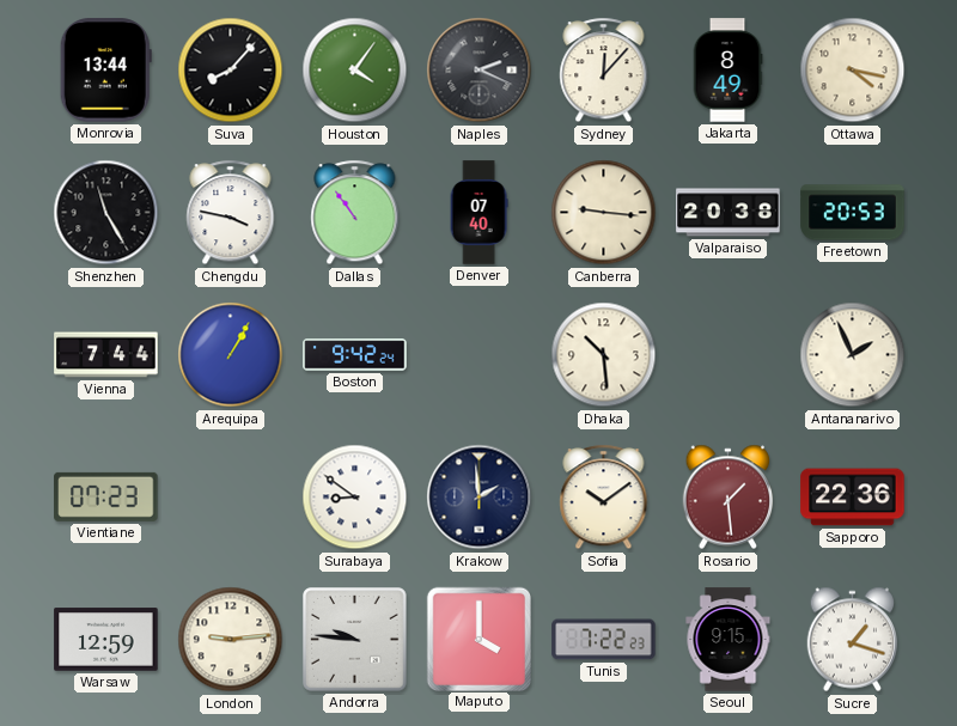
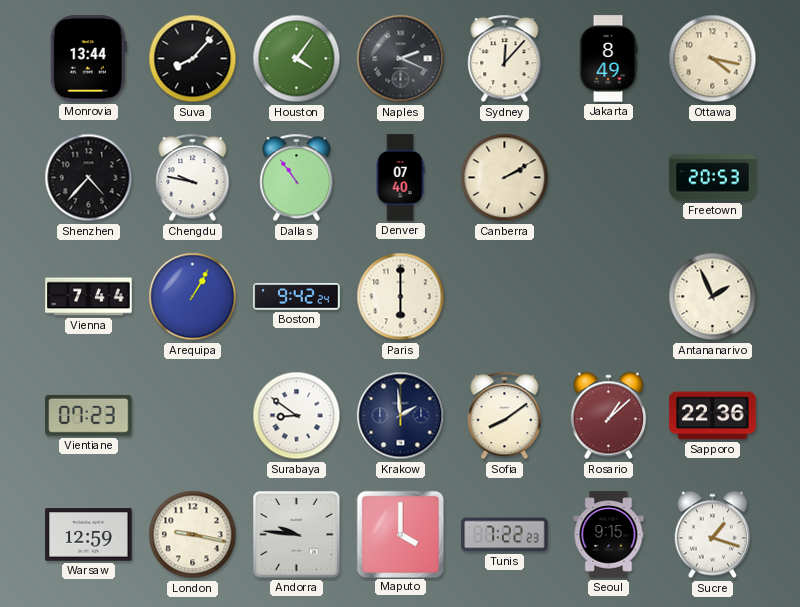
Shenzhen: 11:25 -> 4:37
Chengdu: 3:47 -> 9:47
Canberra: 9:16 -> 2:10
Valparaiso: 20:38 -> none
Paris: none -> 6:00
Dhaka: 10:29 -> none
Sofia: 10:09 -> 8:09
Rosario: 1:29 -> 1:08
London: 9:14 -> 9:17
